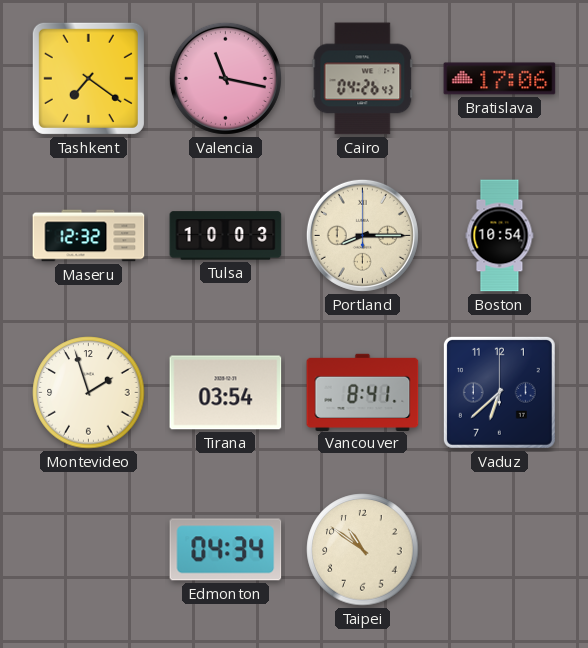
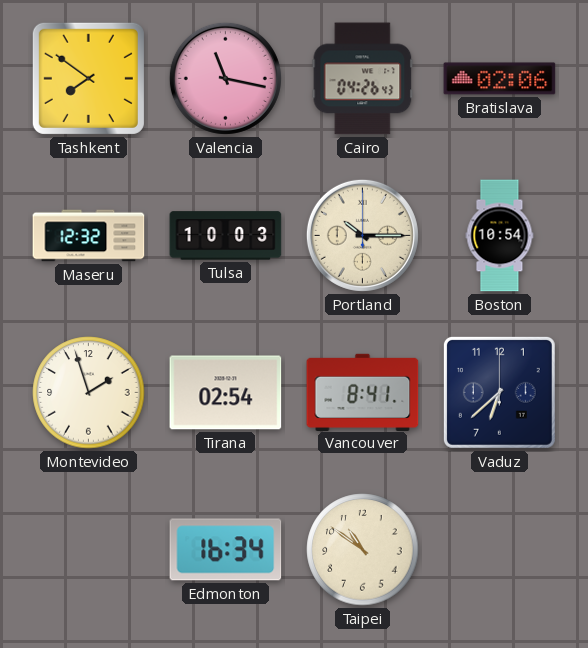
Tashkent: 7:21 -> 7:51
Bratislava: 17:06 -> 02:06
Portland: 8:15 -> 10:15
Tirana: 03:54 -> 02:54
Edmonton: 04:34 -> 16:34
